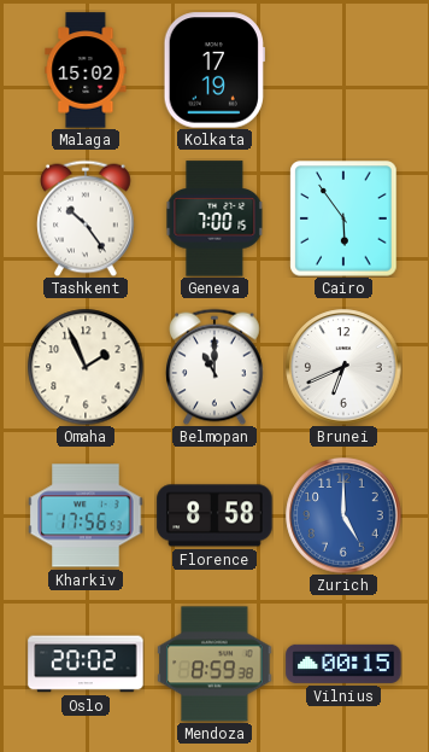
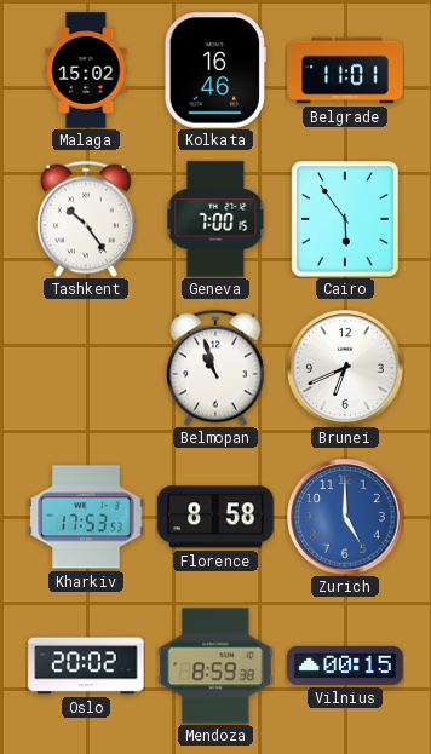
Kolkata: 17:19 -> 16:46
Belgrade: none -> 11:01
Omaha: 1:56 -> none
Belmopan: 11:00 -> 10:57
Kharkiv: 17:56 -> 17:53
